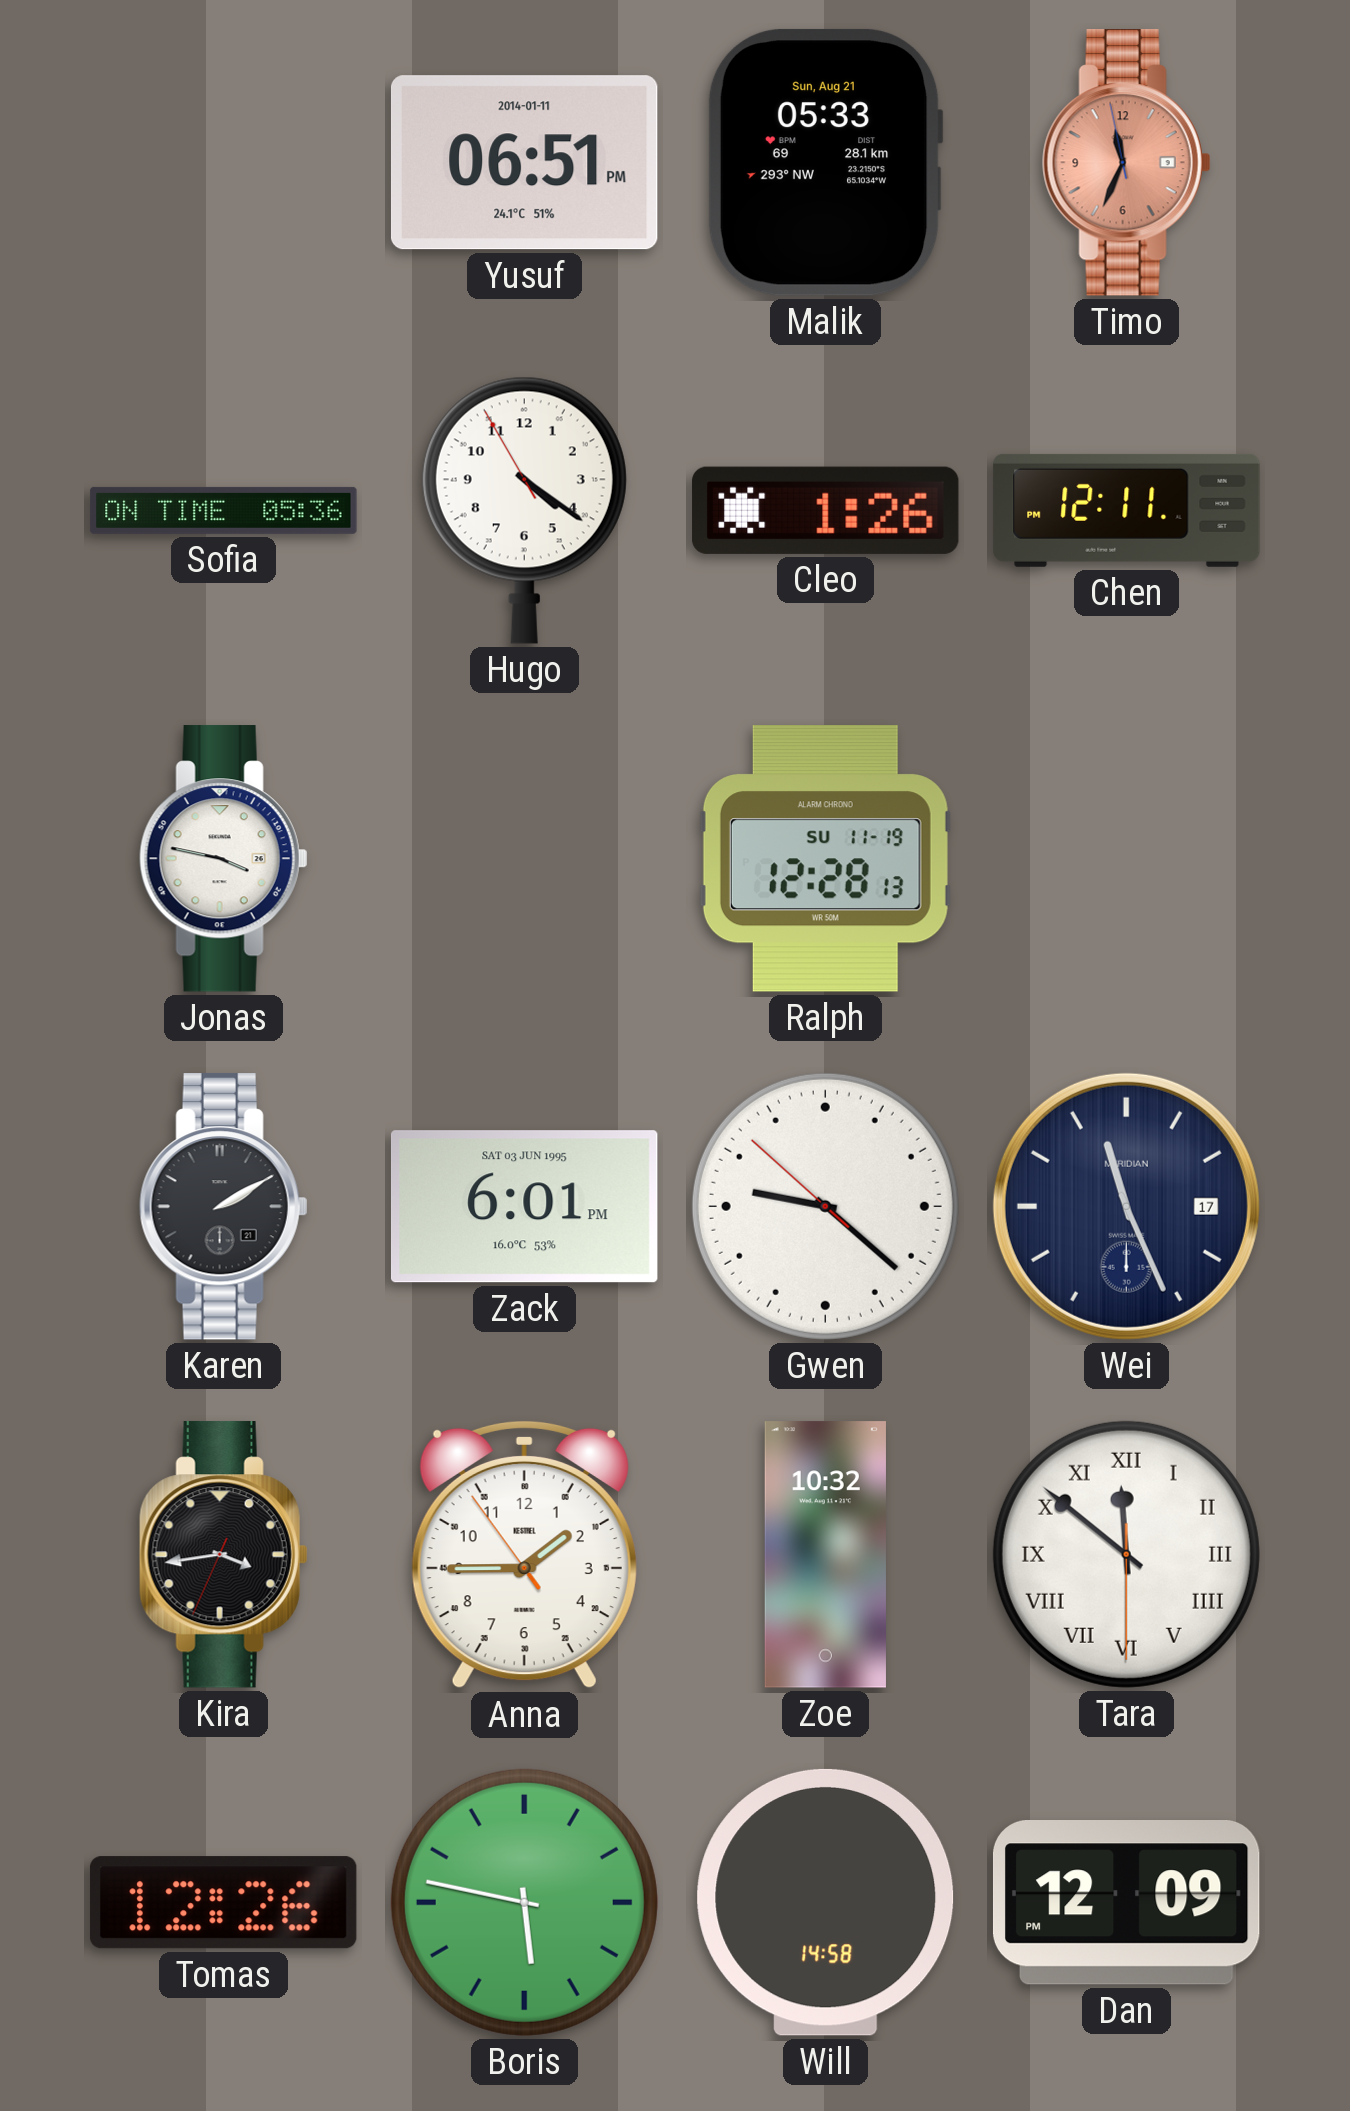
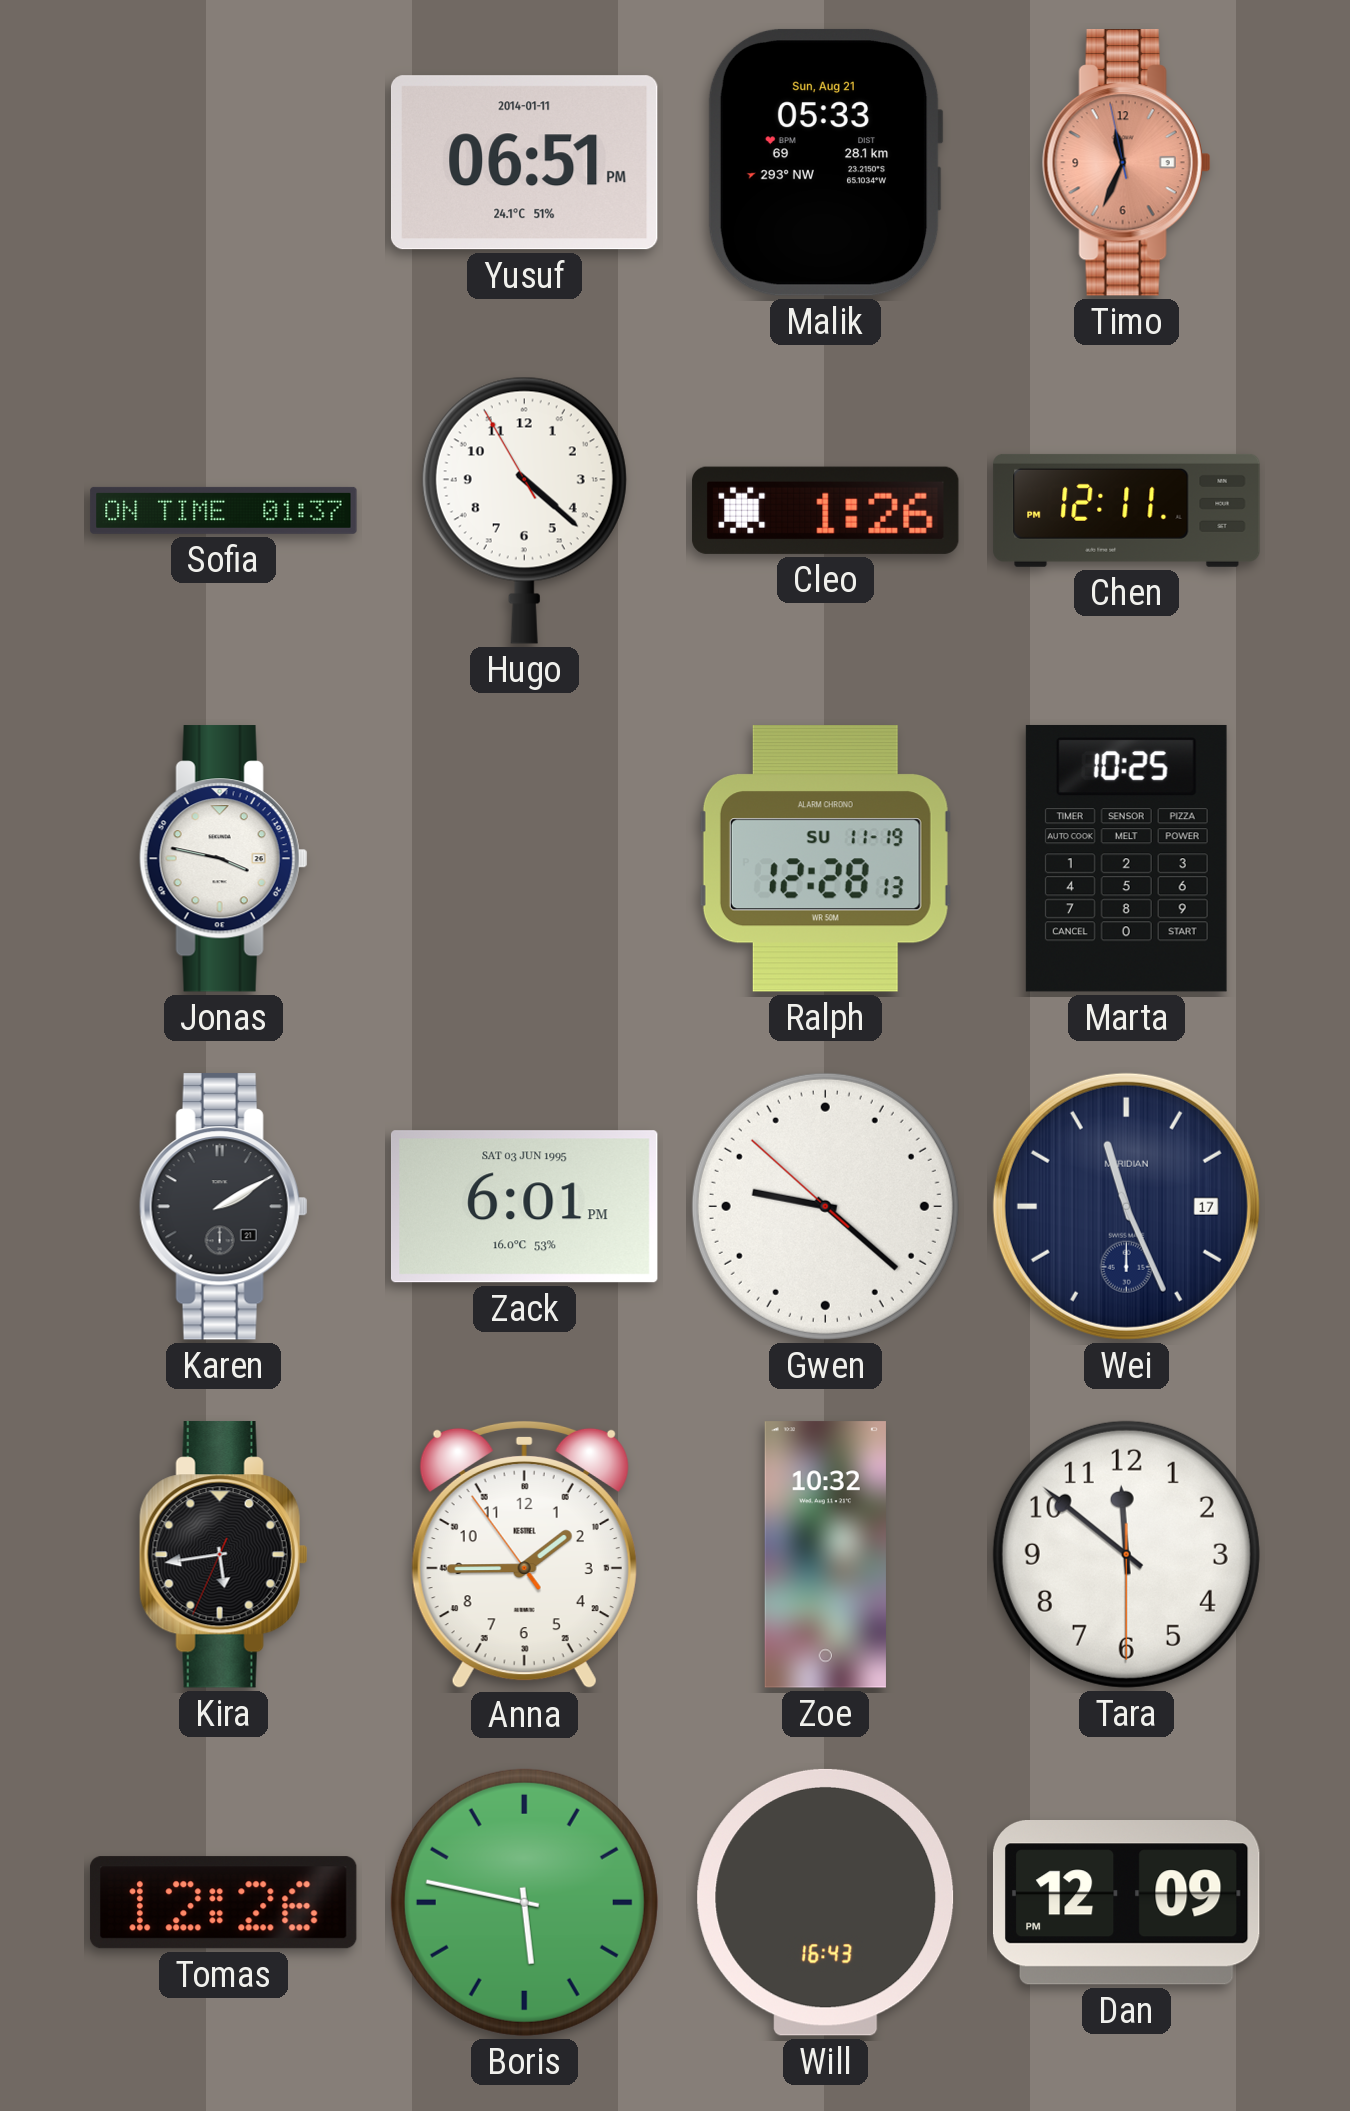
Sofia: 05:36 -> 01:37
Hugo: 4:20 -> 4:21
Marta: none -> 10:25
Kira: 3:43 -> 5:43
Tara numerals: Roman -> Arabic
Will: 14:58 -> 16:43
